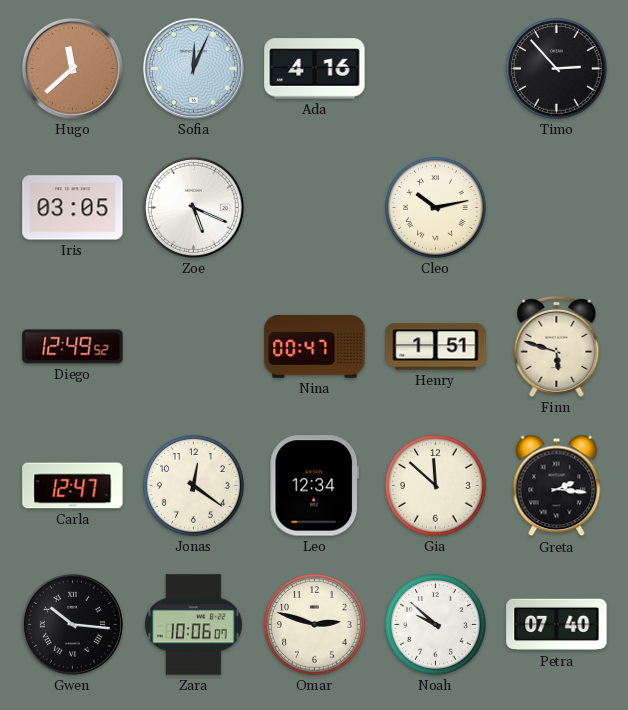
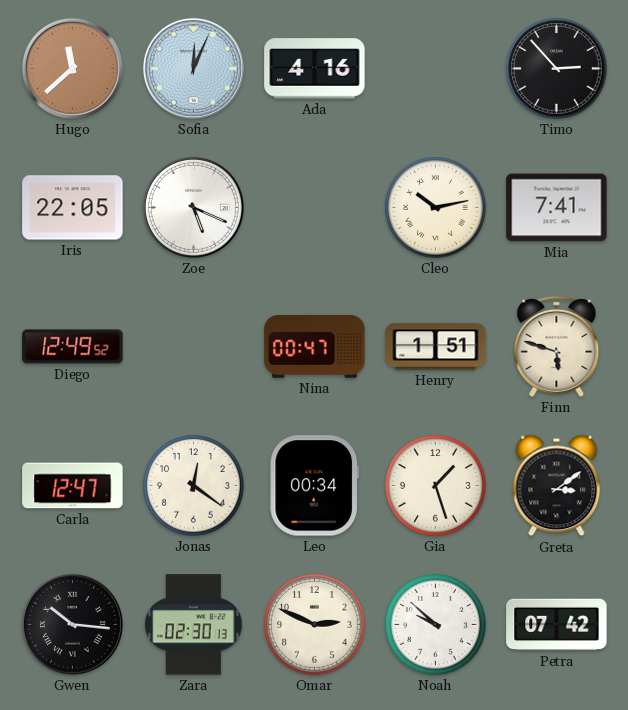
Iris: 03:05 -> 22:05
Mia: none -> 7:41
Leo: 12:34 -> 00:34
Gia: 11:52 -> 1:27
Greta: 2:16 -> 3:09
Zara: 10:06 -> 02:30
Omar: 2:48 -> 2:49
Petra: 07:40 -> 07:42
